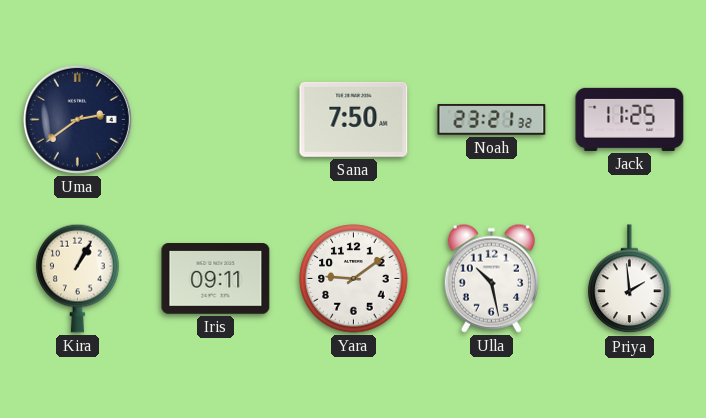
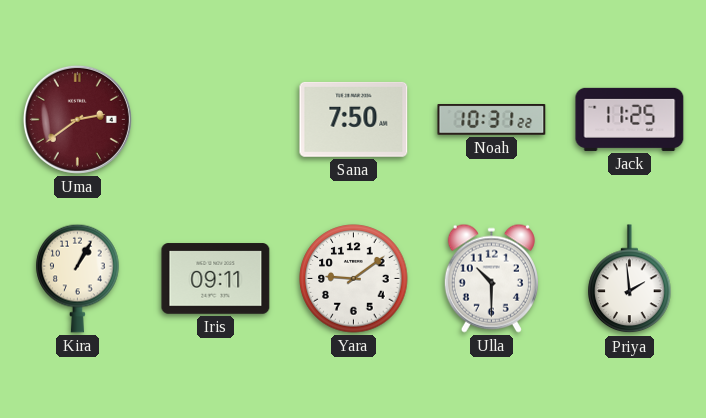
Uma dial: navy -> burgundy
Noah: 23:21 -> 10:31
Ulla: 10:28 -> 10:30
